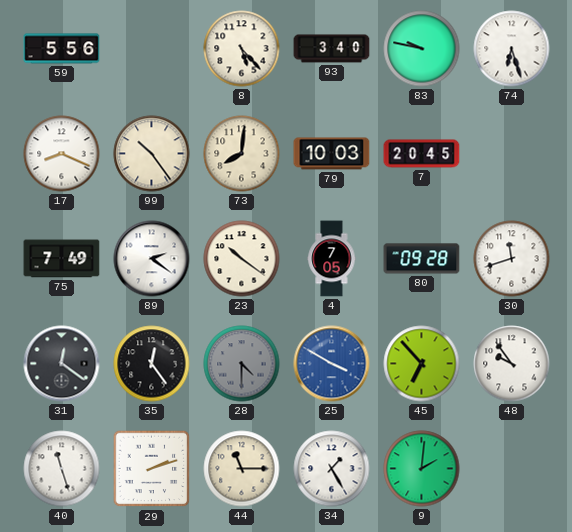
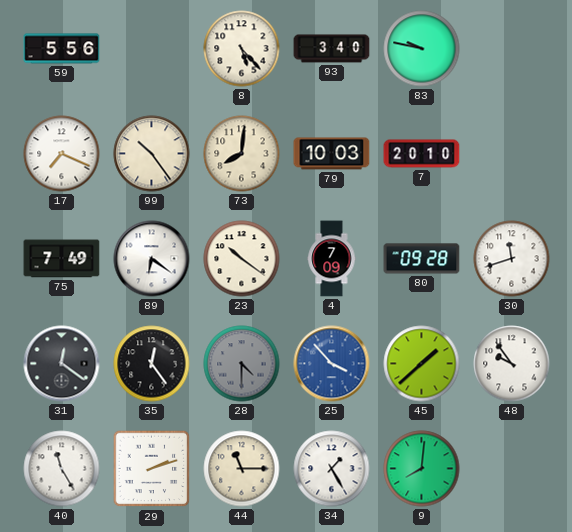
74: 6:27 -> none
17: 8:19 -> 7:19
7: 20:45 -> 20:10
89: 2:21 -> 6:21
4: 7:05 -> 7:09
25: 3:50 -> 3:53
45: 6:53 -> 1:38
40: 11:27 -> 11:25
9: 2:01 -> 8:01
